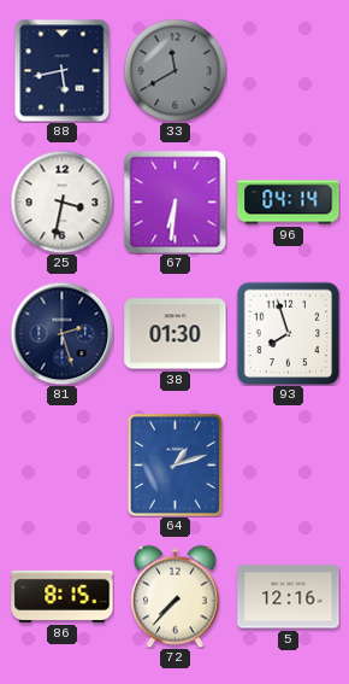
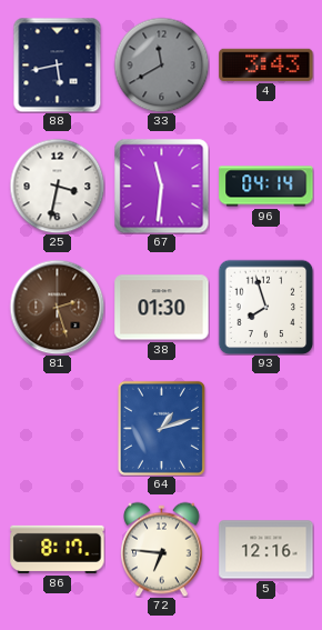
4: none -> 3:43
67: 6:31 -> 11:31
81 dial: navy -> brown
86: 8:15 -> 8:17
72: 7:37 -> 6:46
